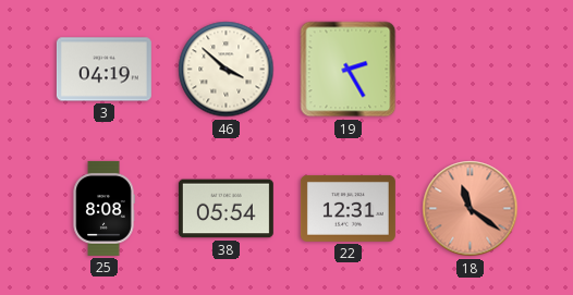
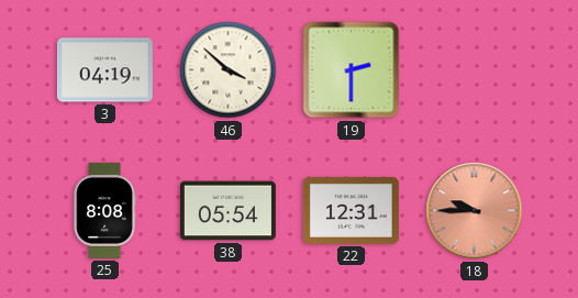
19: 2:25 -> 2:30
18: 11:21 -> 9:45
